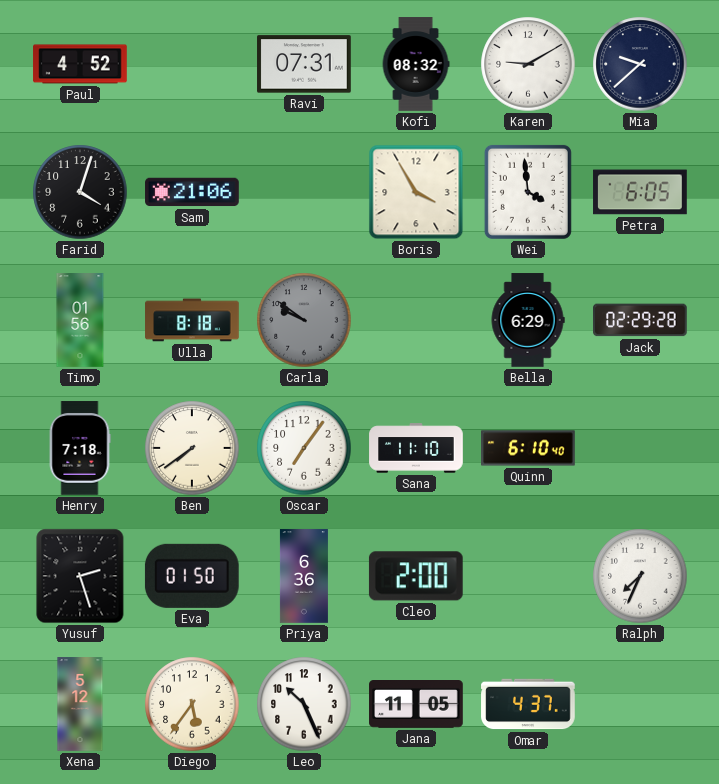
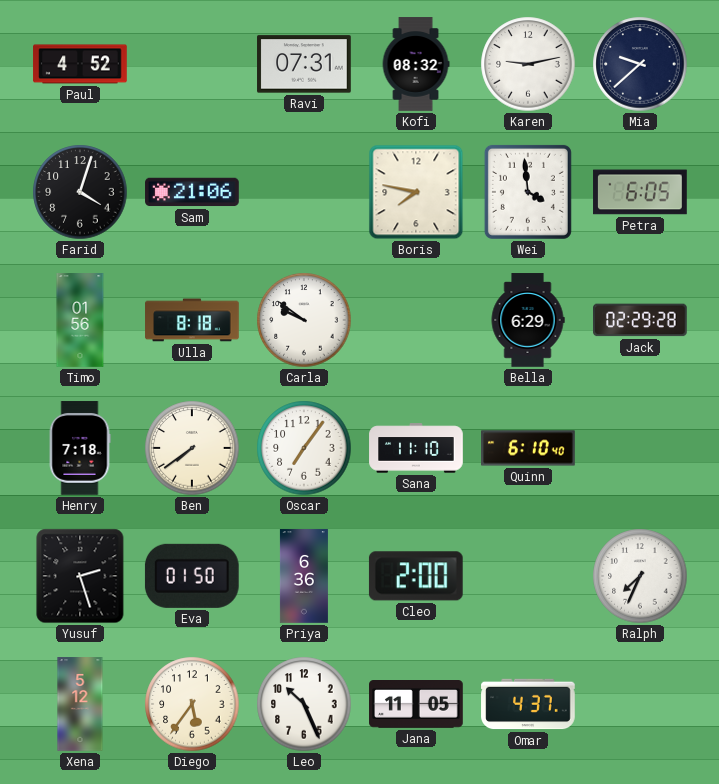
Karen: 9:10 -> 9:13
Boris: 3:55 -> 7:47
Carla dial: grey -> white
